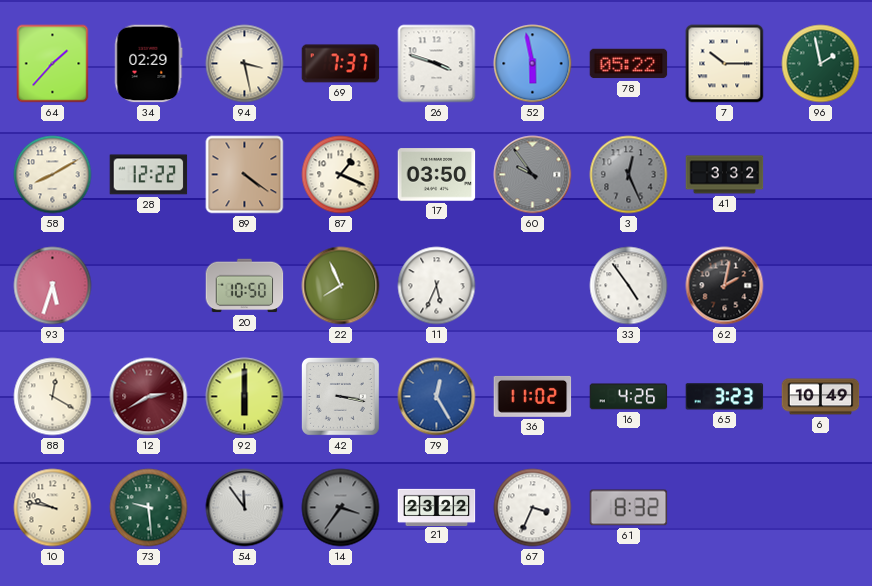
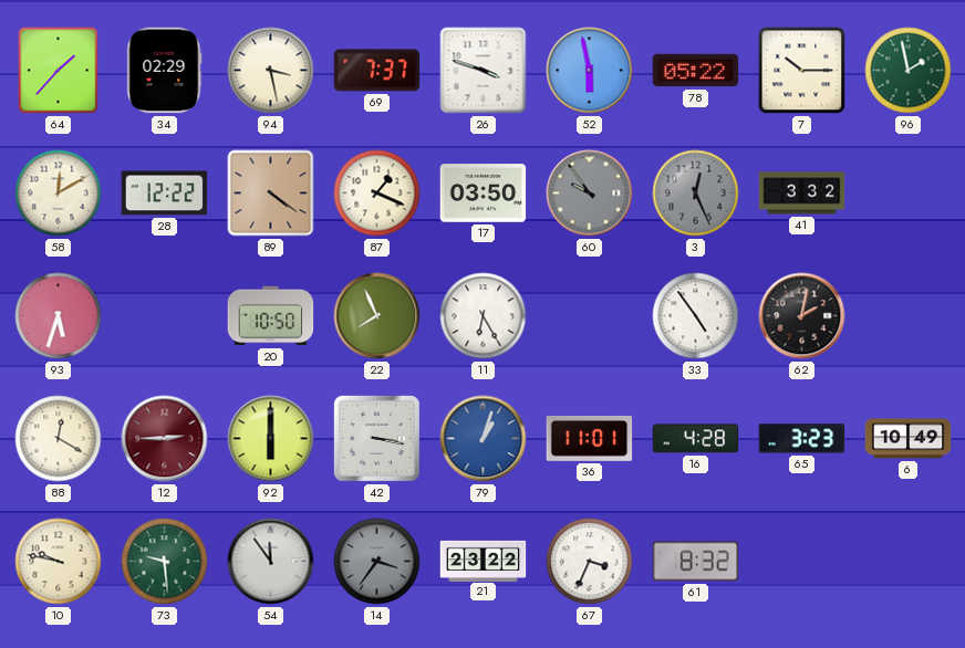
58: 8:10 -> 12:10
11: 5:34 -> 6:25
12: 2:40 -> 2:45
79: 12:25 -> 1:03
36: 11:02 -> 11:01
16: 4:26 -> 4:28
